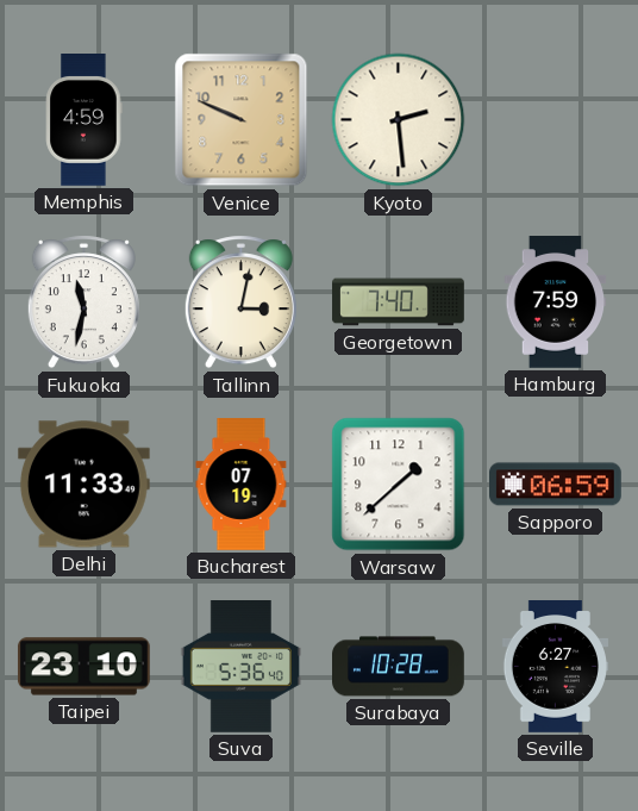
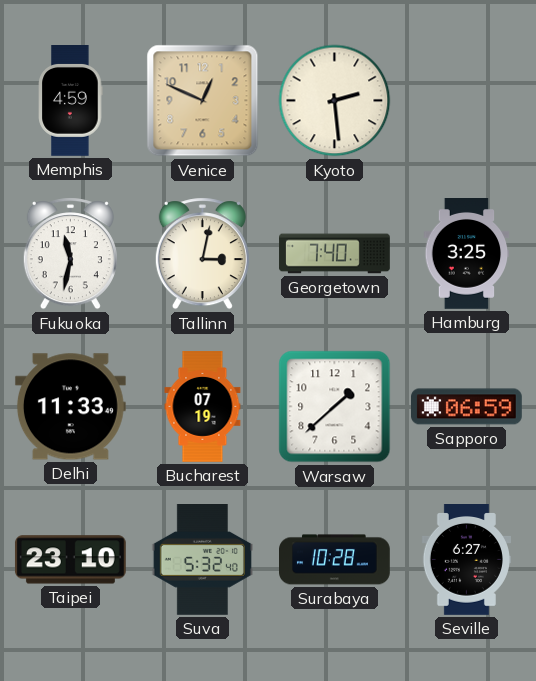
Venice: 9:49 -> 12:49
Hamburg: 7:59 -> 3:25
Suva: 5:36 -> 5:32
